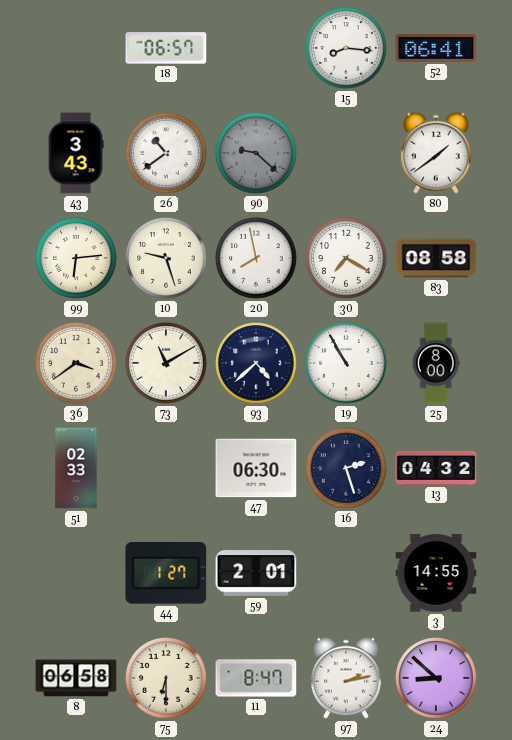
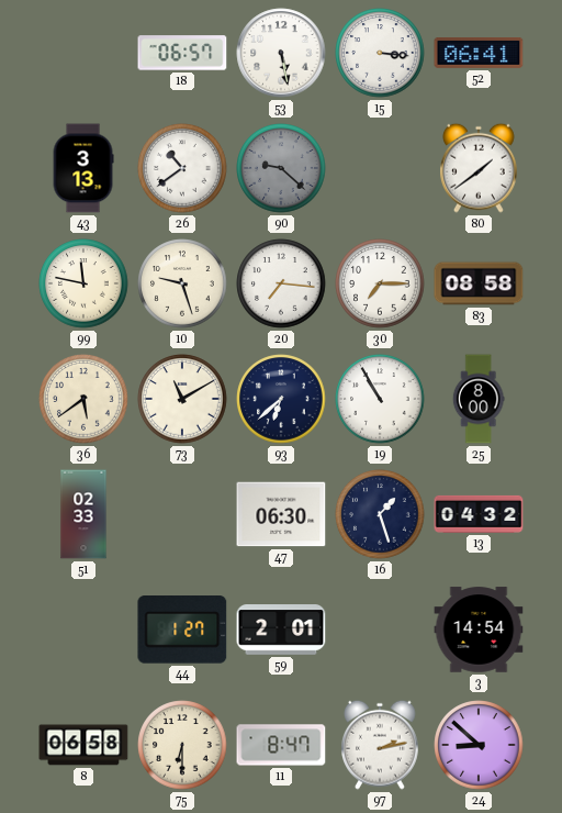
53: none -> 5:28
15: 8:16 -> 3:16
43: 3:43 -> 3:13
99: 6:14 -> 11:47
20: 7:58 -> 7:16
30: 7:20 -> 7:15
36: 3:39 -> 5:39
93: 4:38 -> 6:38
16: 2:27 -> 1:27
3: 14:55 -> 14:54
